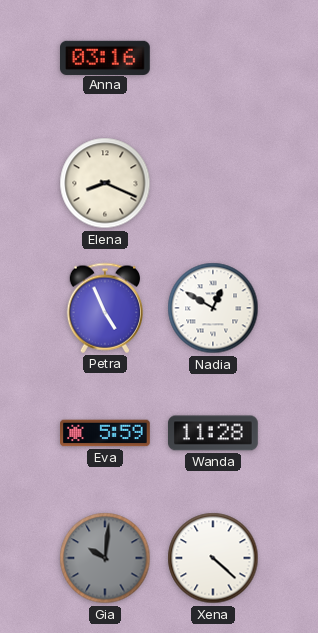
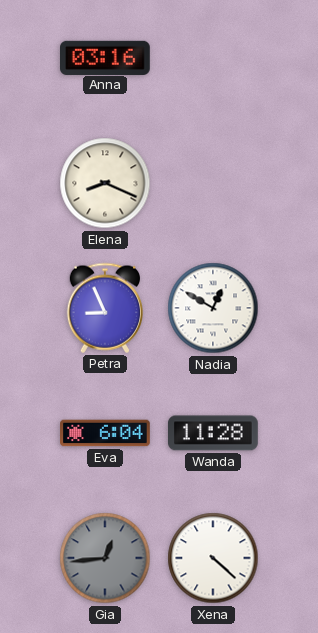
Petra: 4:56 -> 8:56
Eva: 5:59 -> 6:04
Gia: 10:01 -> 12:44
